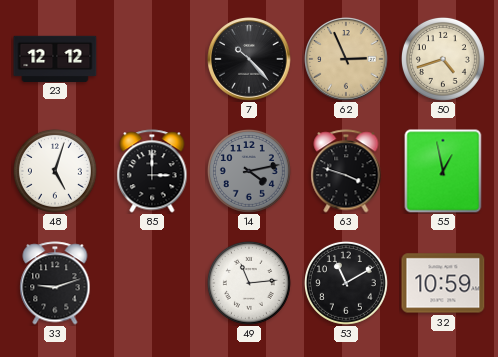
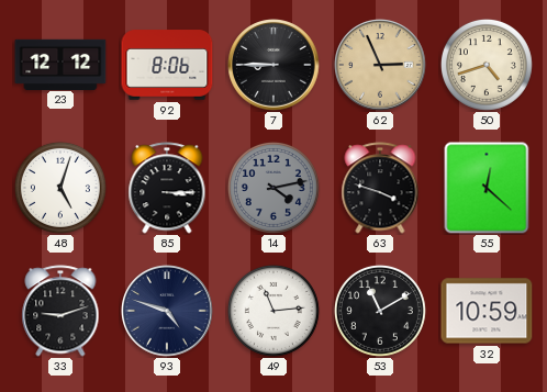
92: none -> 8:06
7: 10:23 -> 8:45
85: 3:00 -> 3:15
55: 12:58 -> 12:22
93: none -> 4:48
